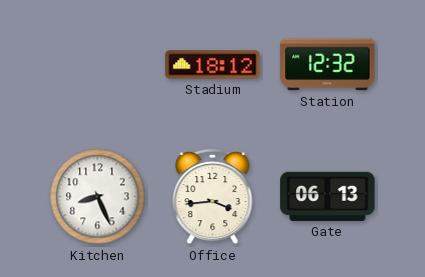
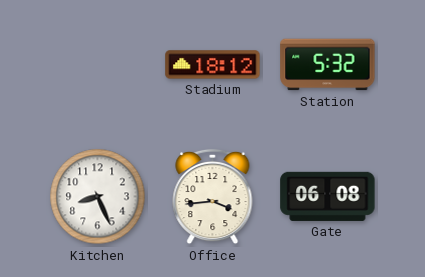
Station: 12:32 -> 5:32
Gate: 06:13 -> 06:08
